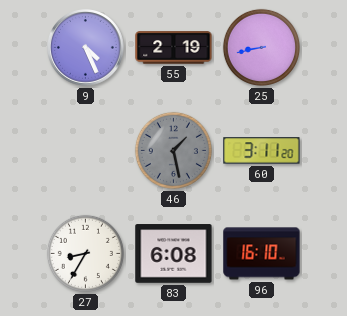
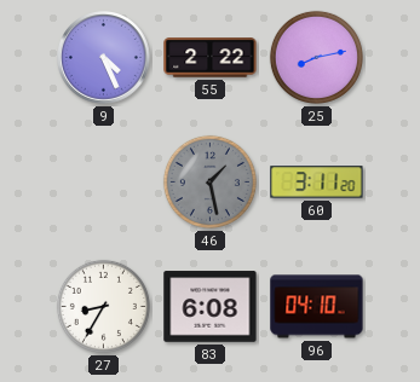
55: 2:19 -> 2:22
25: 8:43 -> 8:13
96: 16:10 -> 04:10
